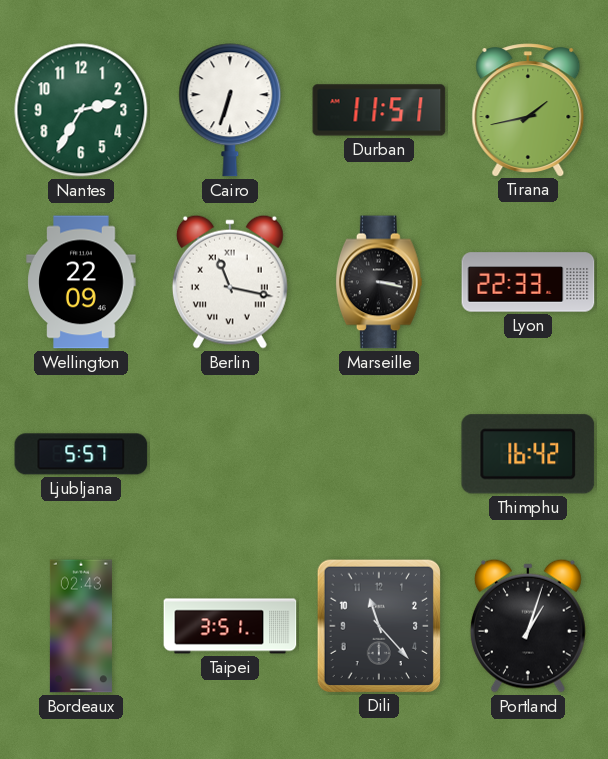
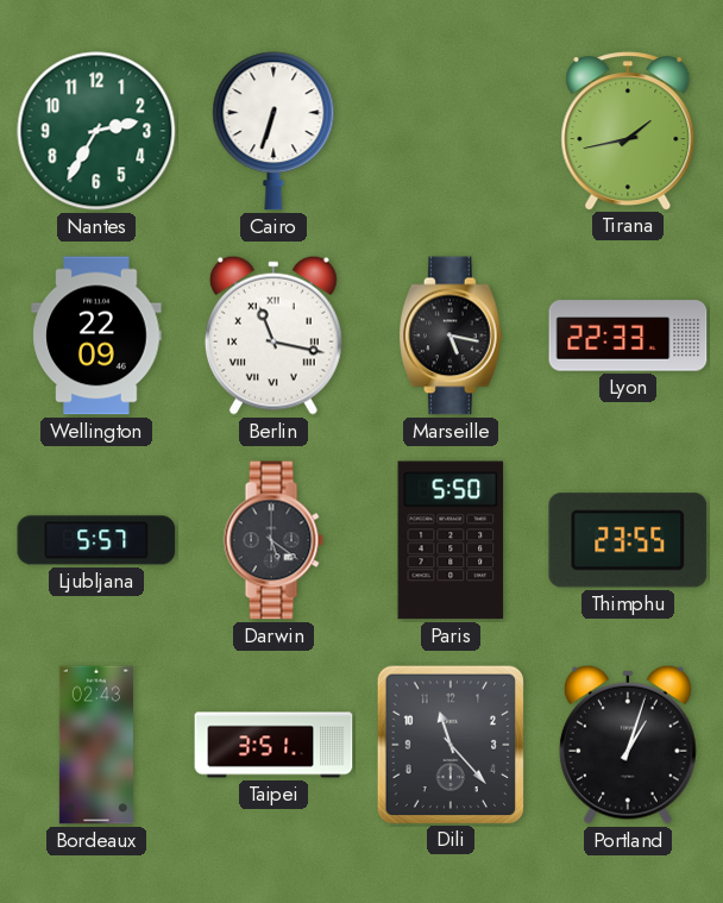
Durban: 11:51 -> none
Marseille: 3:17 -> 5:17
Darwin: none -> 5:21
Paris: none -> 5:50
Thimphu: 16:42 -> 23:55
